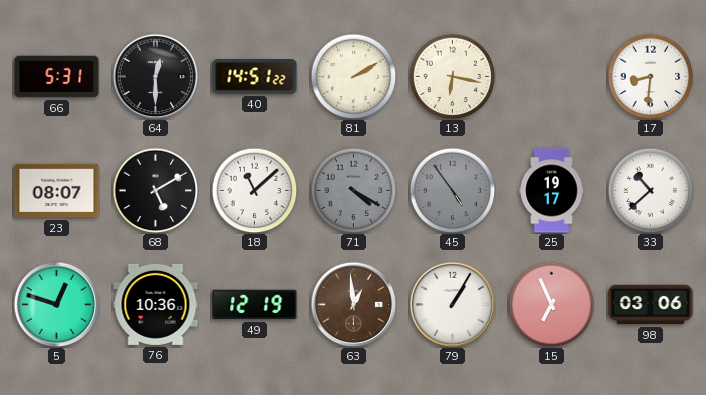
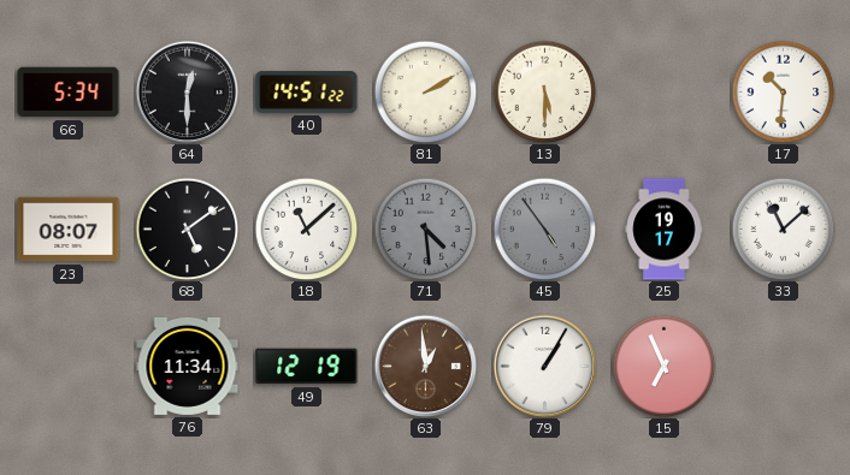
66: 5:31 -> 5:34
13: 6:17 -> 5:30
17: 8:31 -> 10:31
68: 5:10 -> 5:09
71: 4:20 -> 4:29
33: 10:38 -> 11:08
5: 12:48 -> none
76: 10:36 -> 11:34
98: 03:06 -> none
